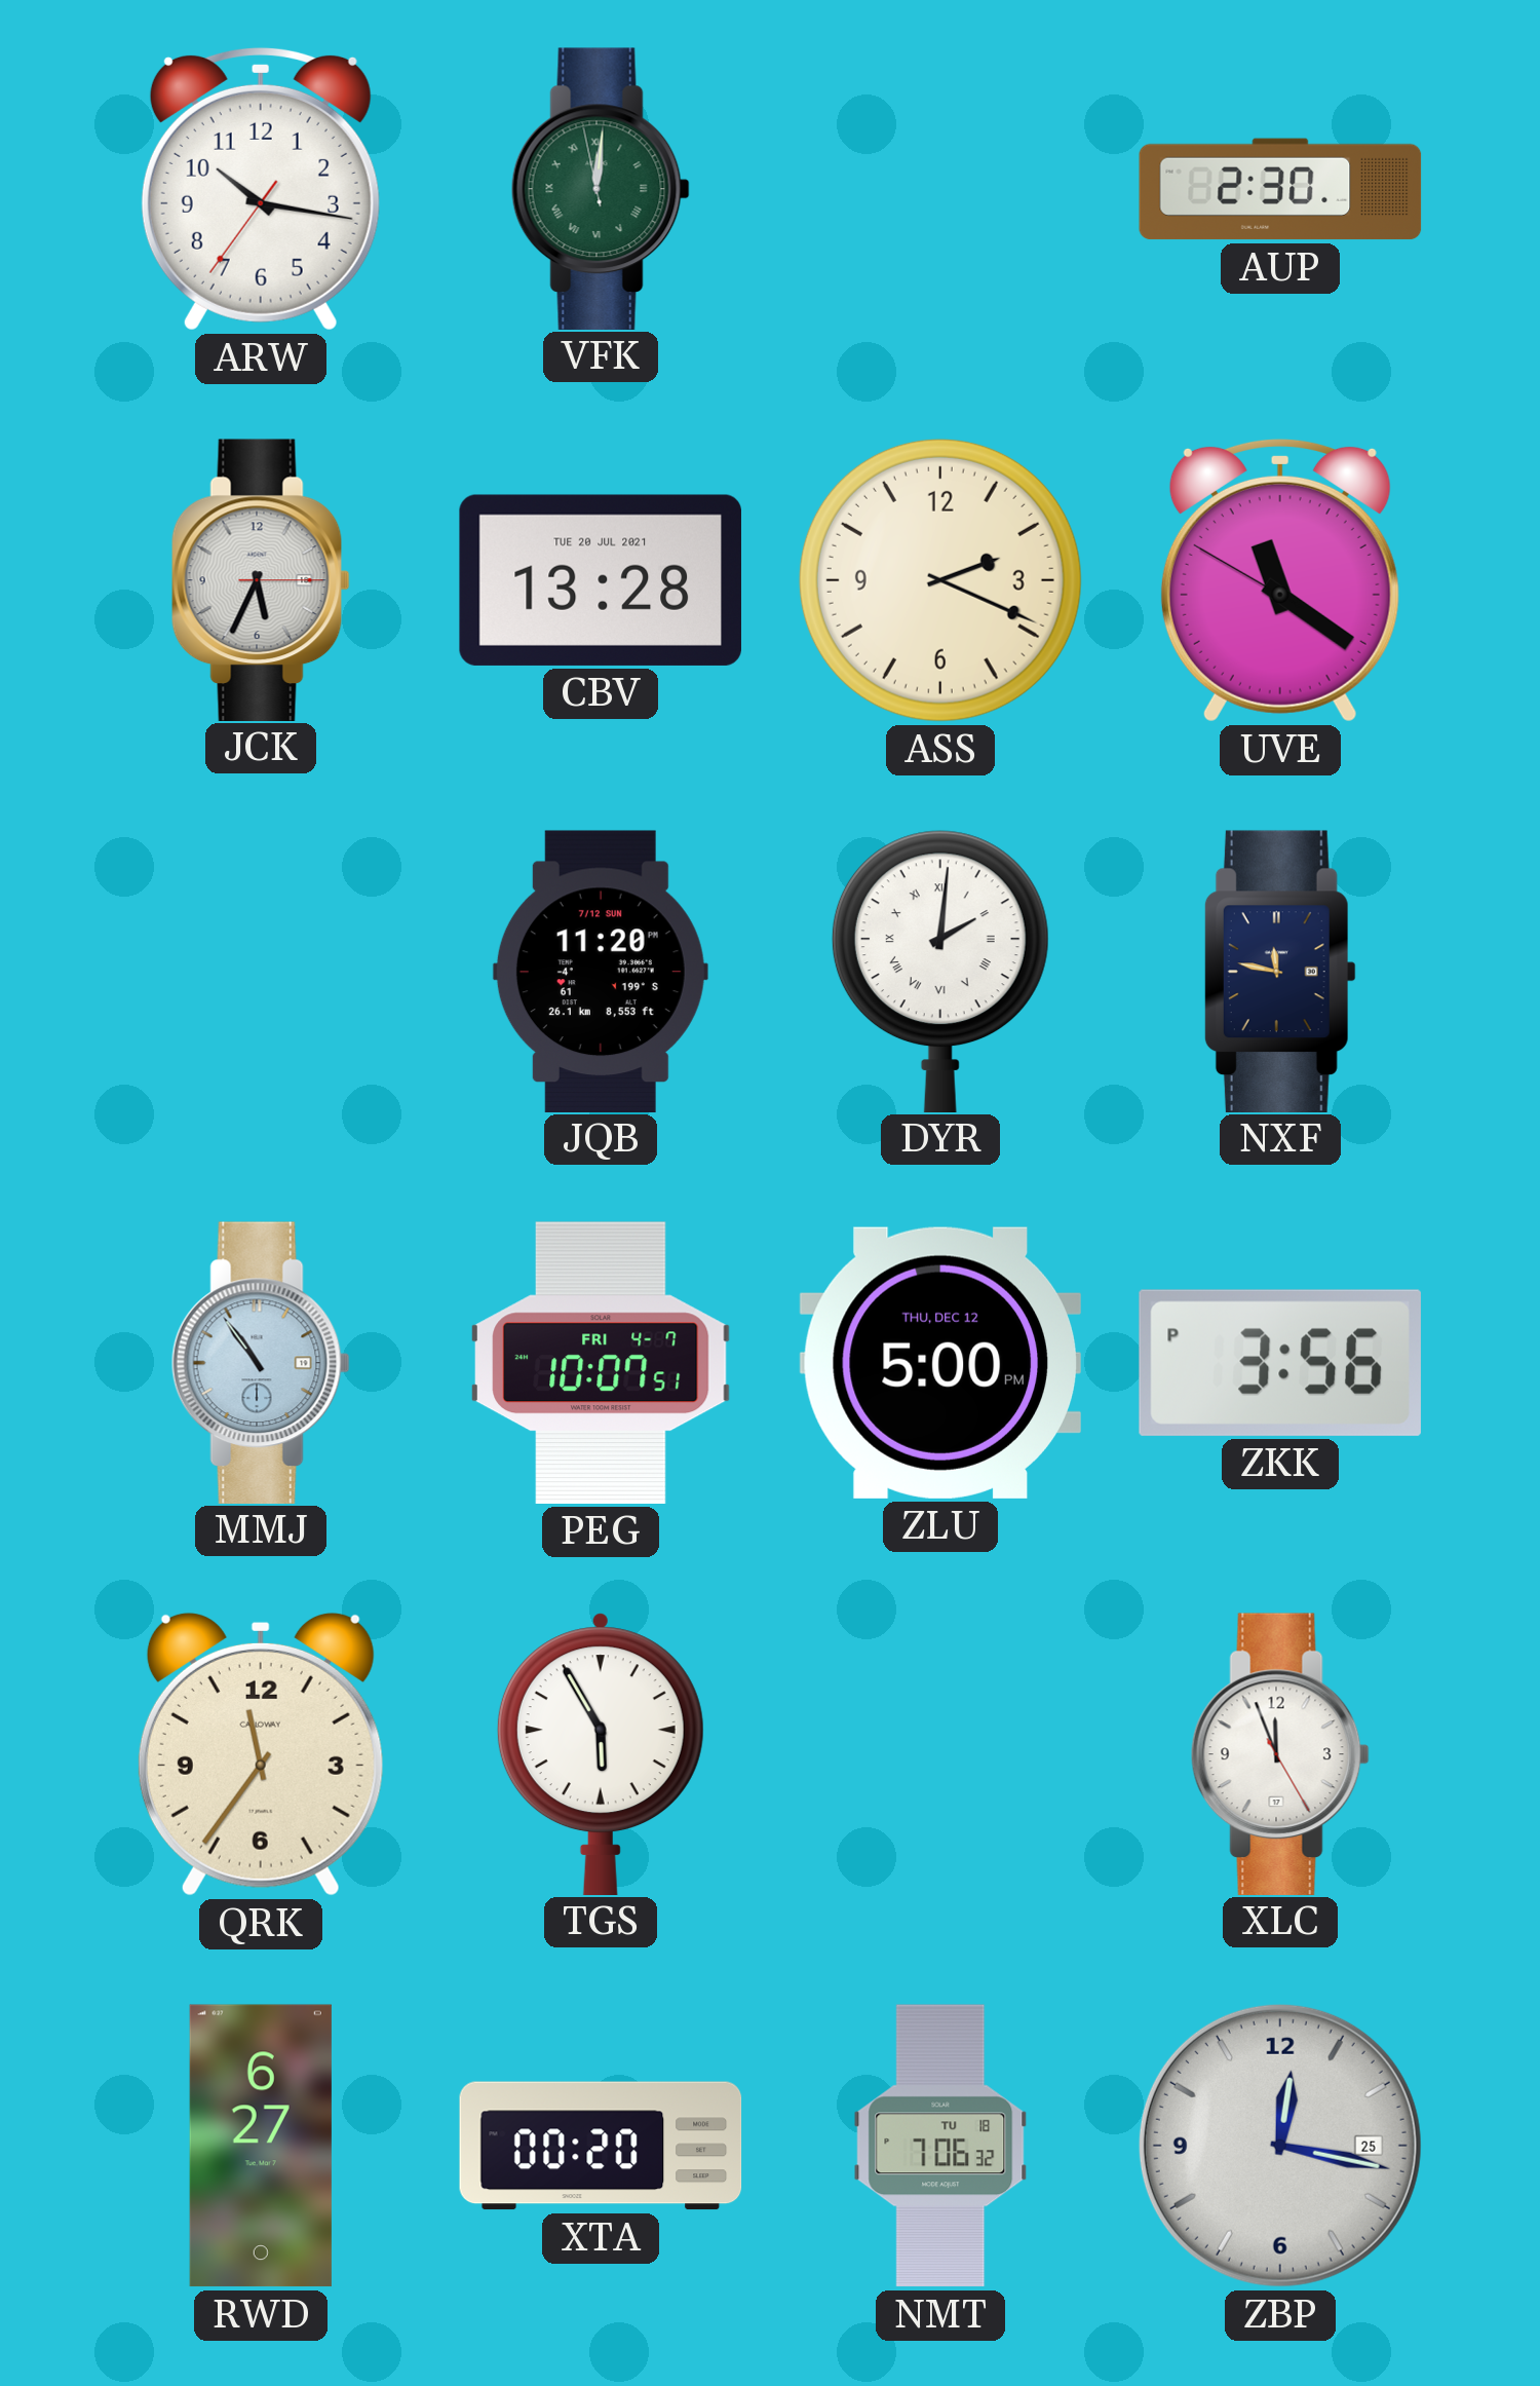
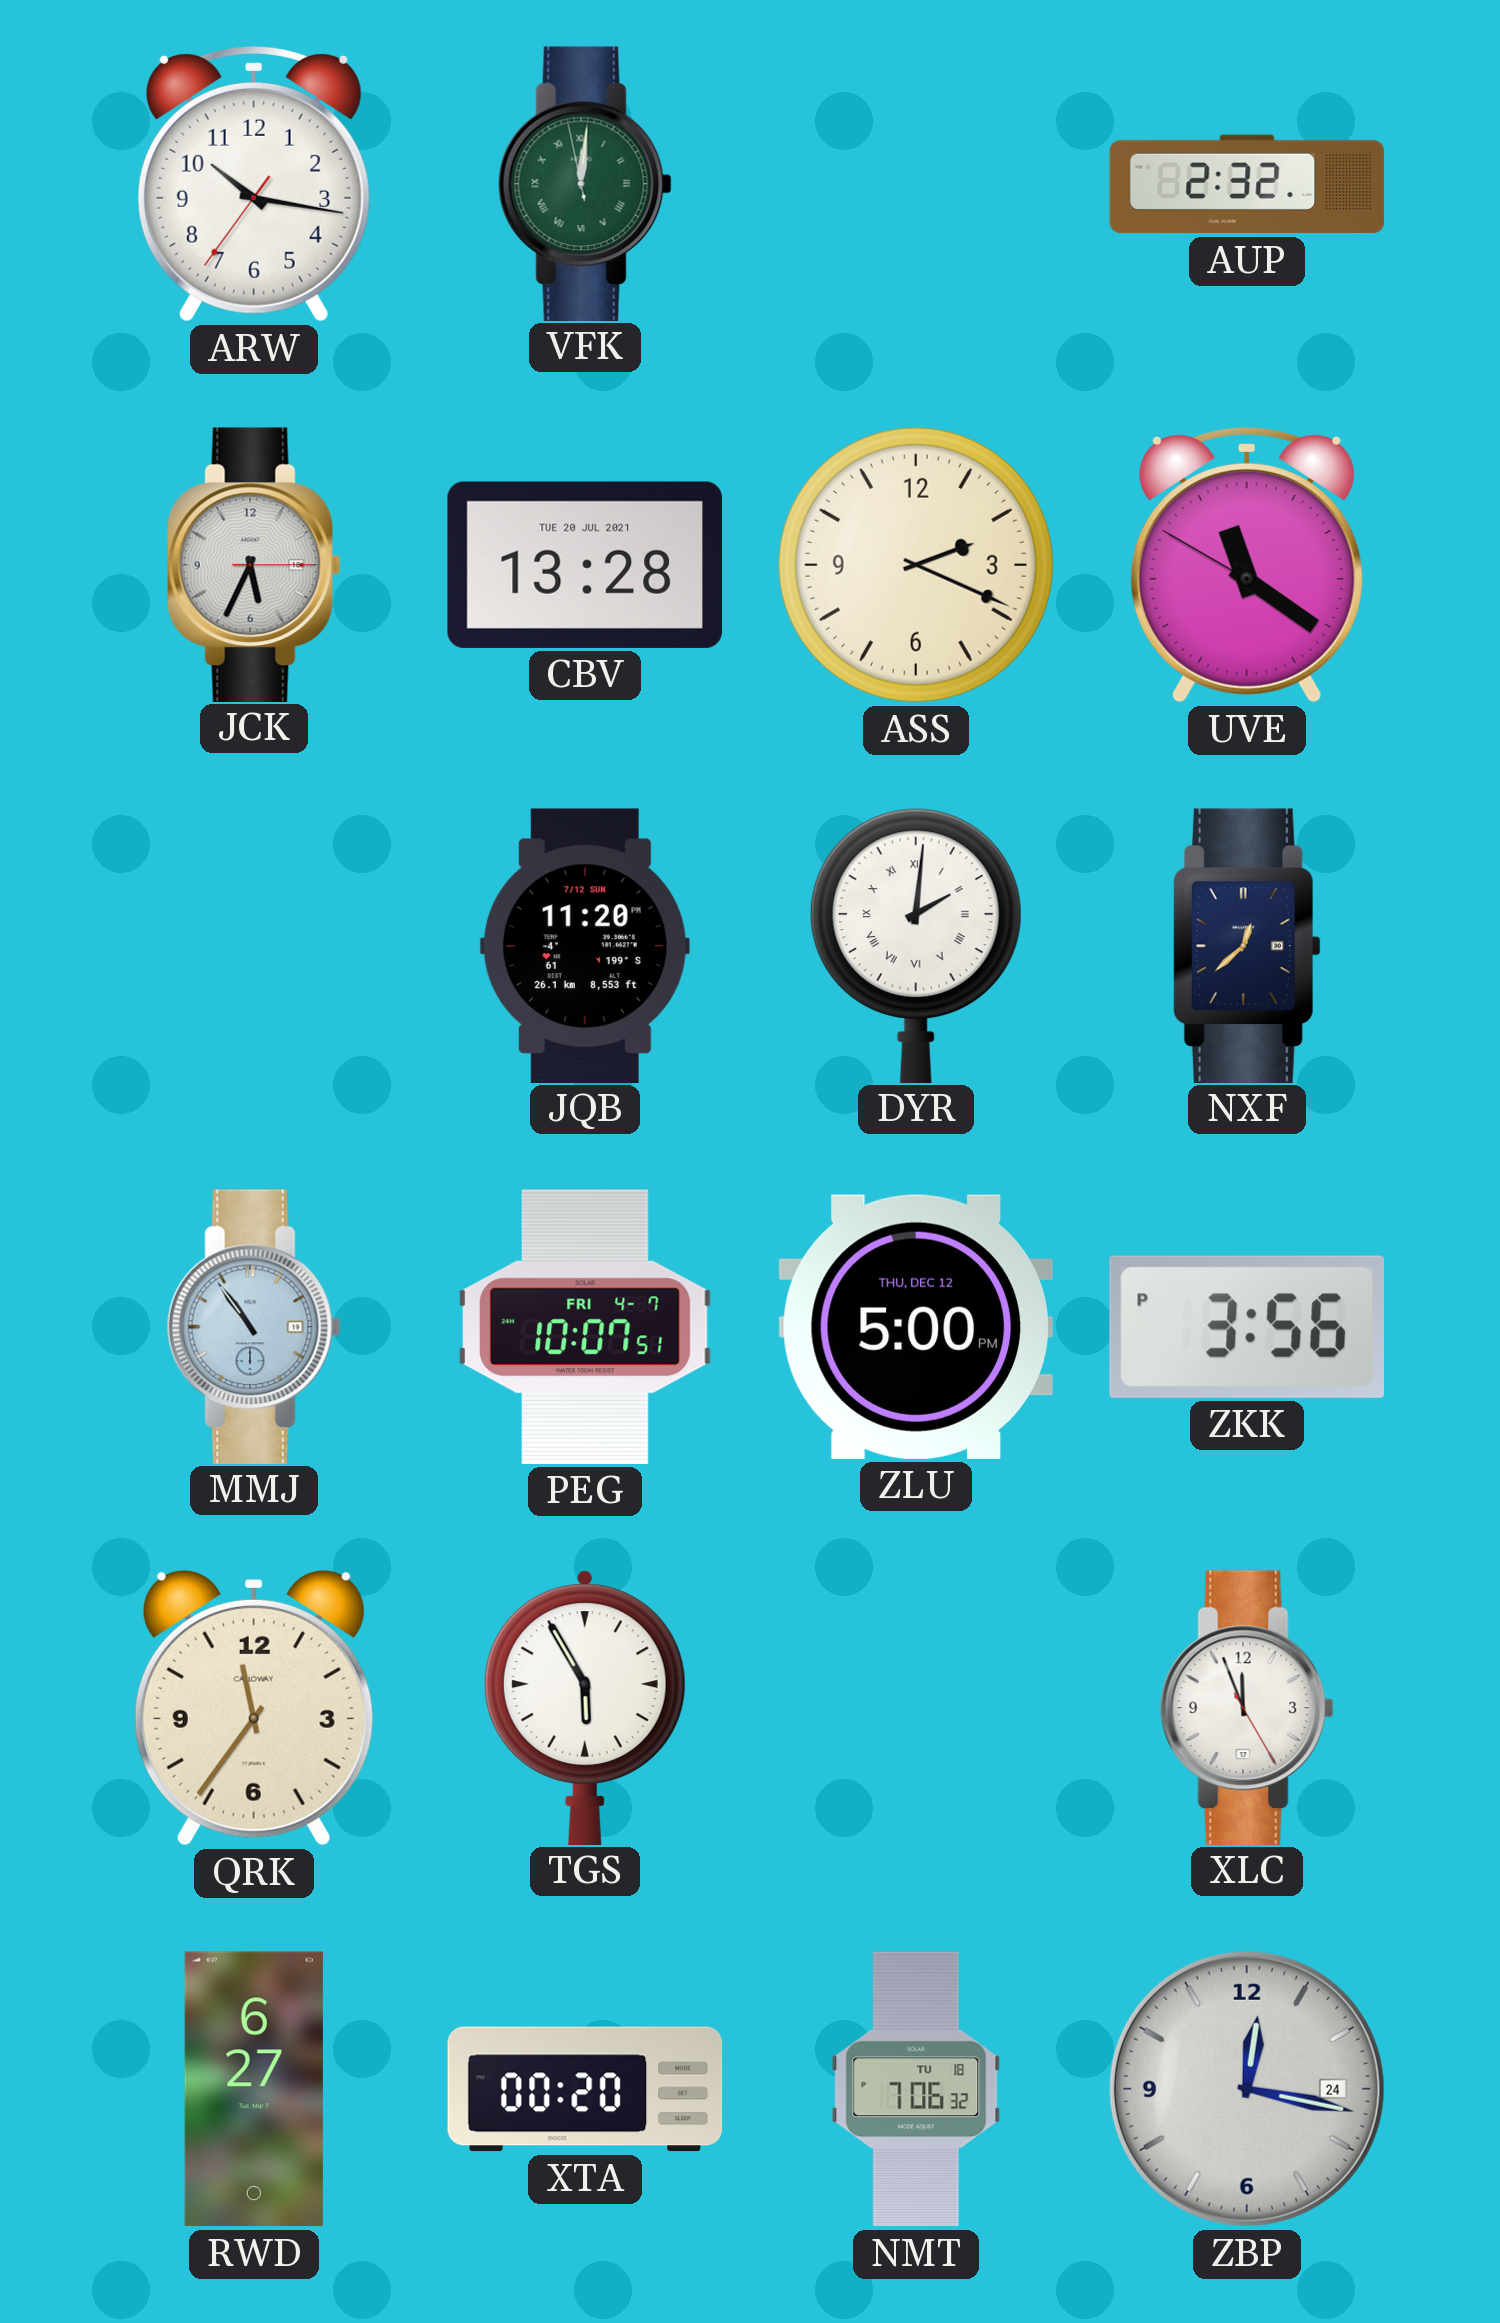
AUP: 2:30 -> 2:32
NXF: 11:47 -> 12:38
ZBP date: 25 -> 24
